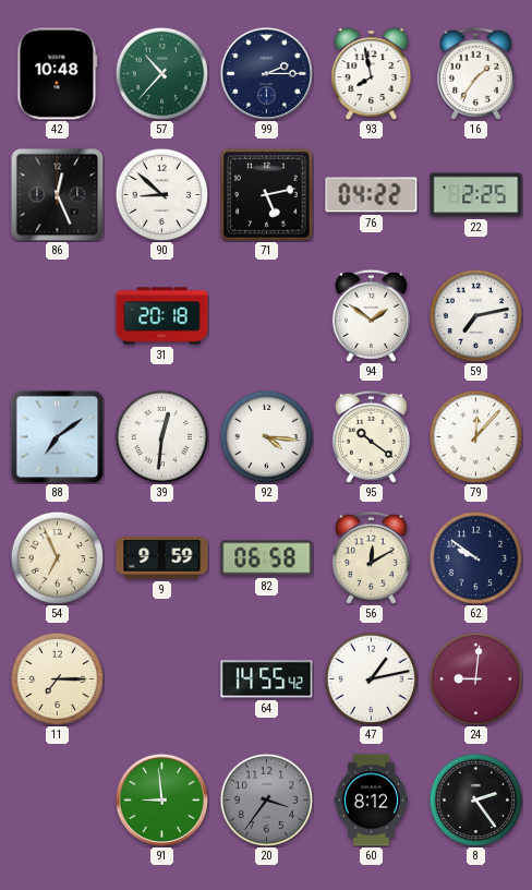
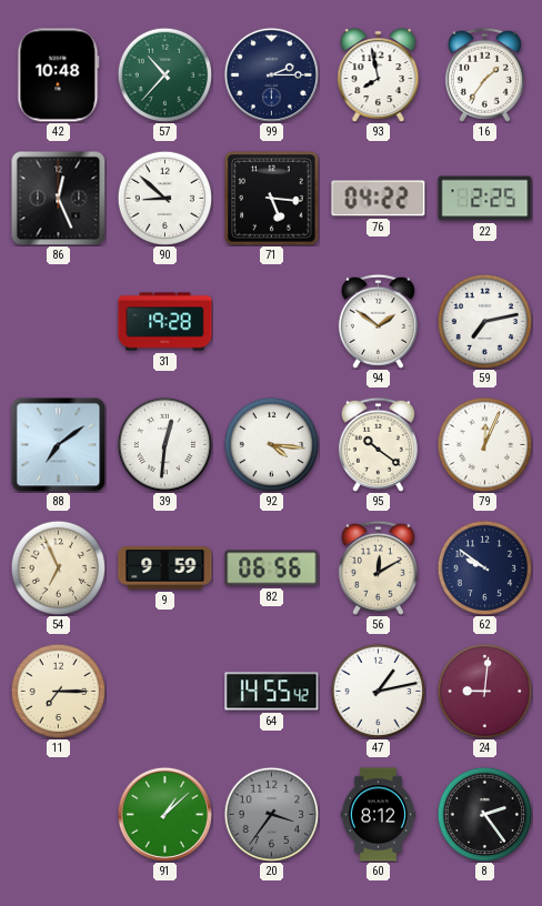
71: 5:13 -> 5:16
31: 20:18 -> 19:28
79: 12:07 -> 12:04
82: 06:58 -> 06:56
91: 8:59 -> 1:08
